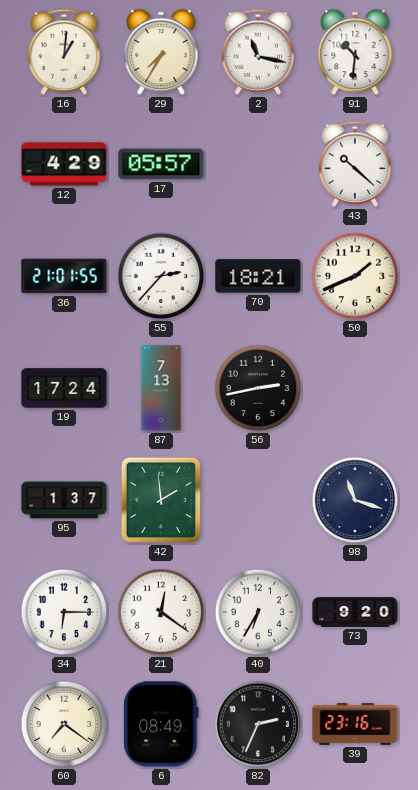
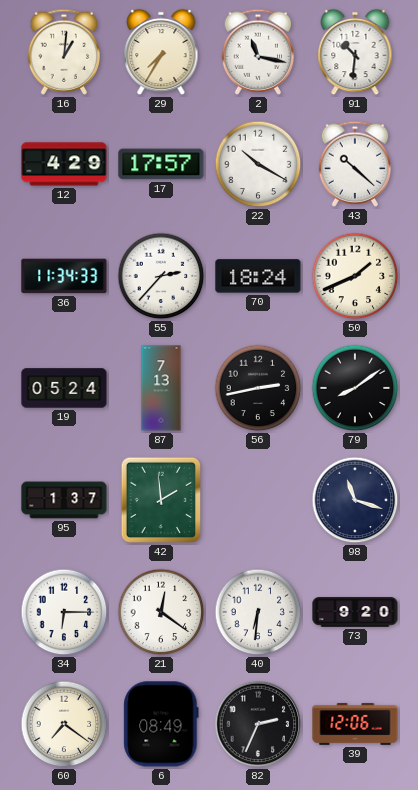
17: 05:57 -> 17:57
22: none -> 10:20
36: 21:01 -> 11:34
70: 18:21 -> 18:24
19: 17:24 -> 05:24
79: none -> 8:09
40: 6:35 -> 6:31
39: 23:16 -> 12:06
